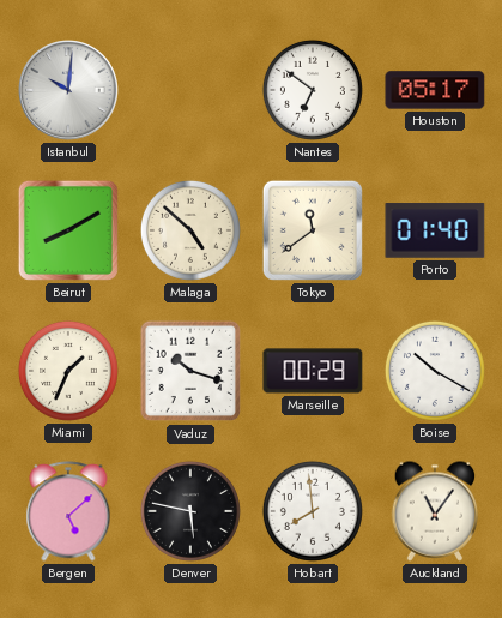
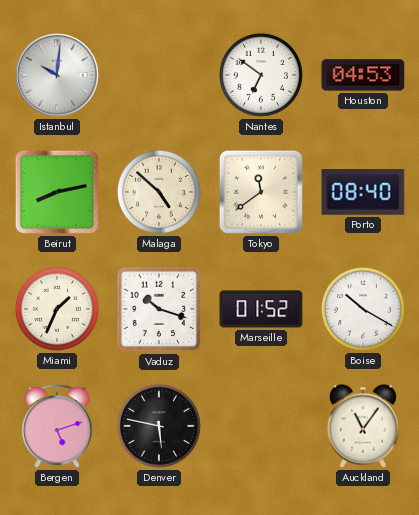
Houston: 05:17 -> 04:53
Beirut: 8:10 -> 8:13
Porto: 01:40 -> 08:40
Marseille: 00:29 -> 01:52
Bergen: 5:08 -> 5:12
Hobart: 7:59 -> none
